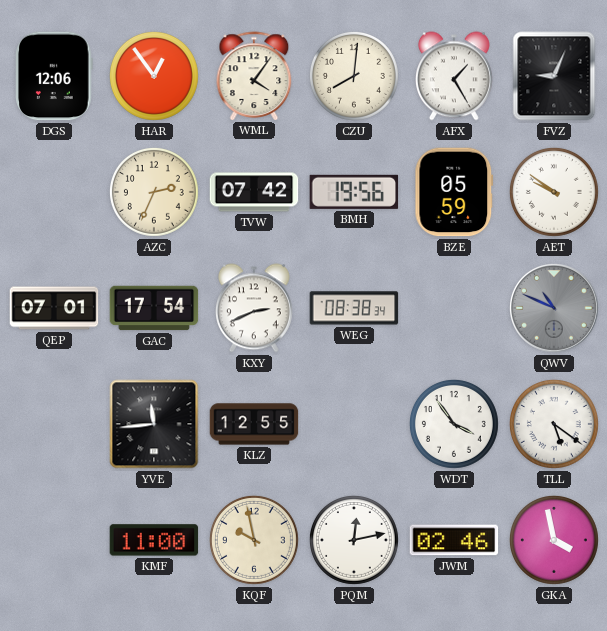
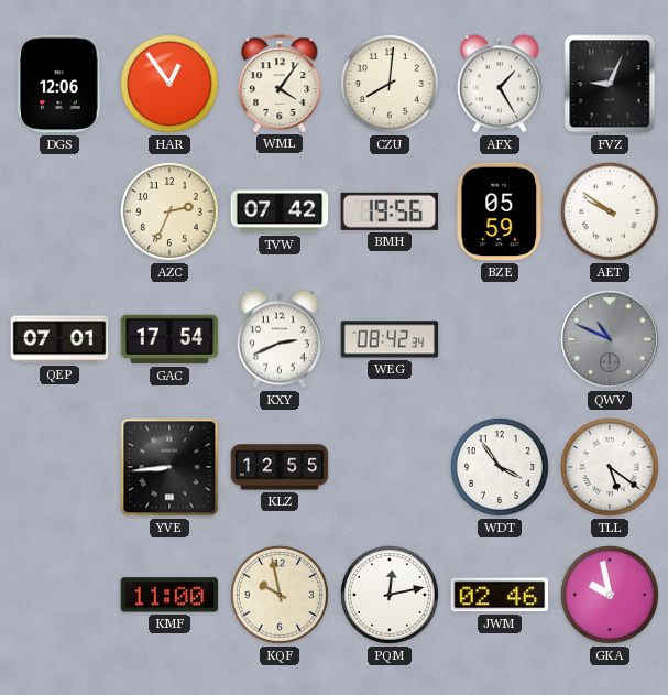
WEG: 08:38 -> 08:42
YVE: 11:44 -> 8:44
GKA: 3:58 -> 9:58
